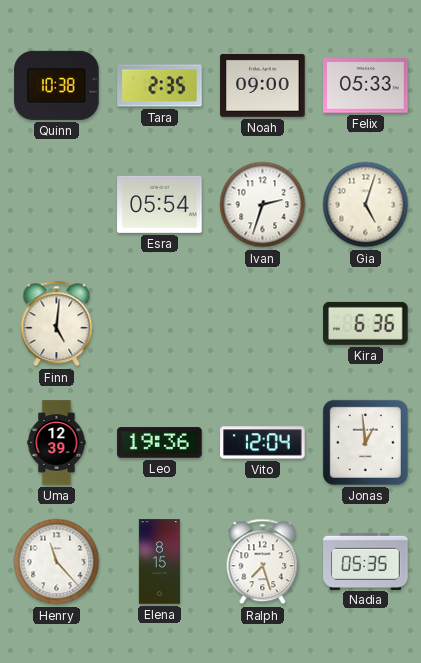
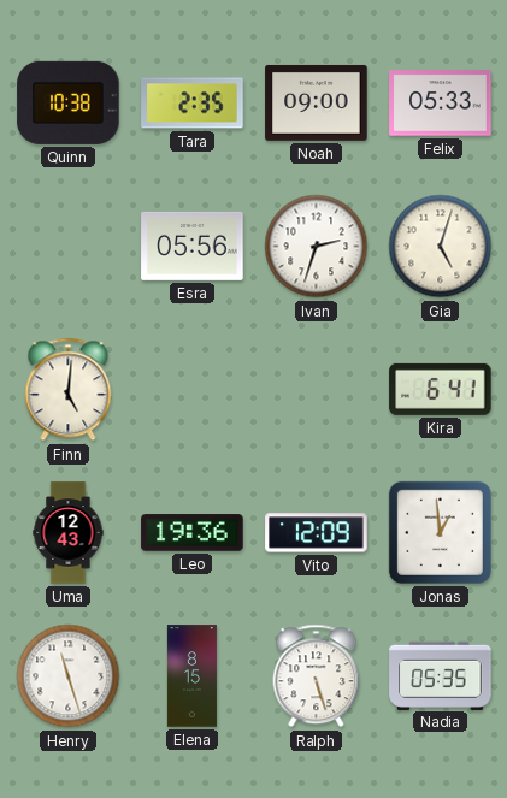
Esra: 05:54 -> 05:56
Kira: 6:36 -> 6:41
Uma: 12:39 -> 12:43
Vito: 12:04 -> 12:09
Henry: 11:23 -> 11:27
Ralph: 7:27 -> 5:27
